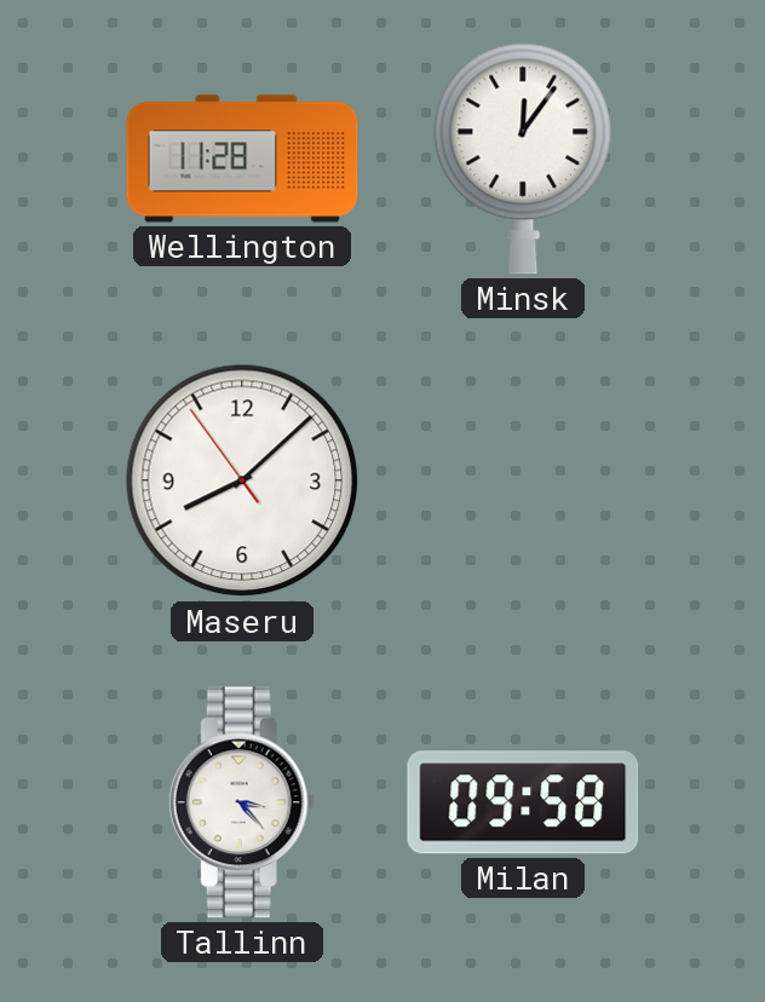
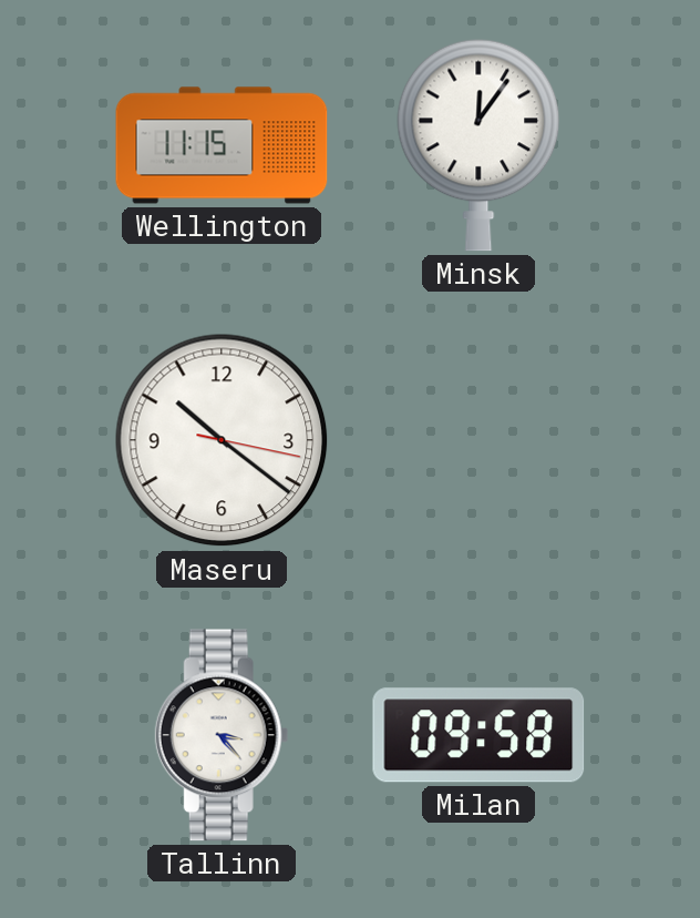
Wellington: 11:28 -> 11:15
Maseru: 8:07 -> 10:21
